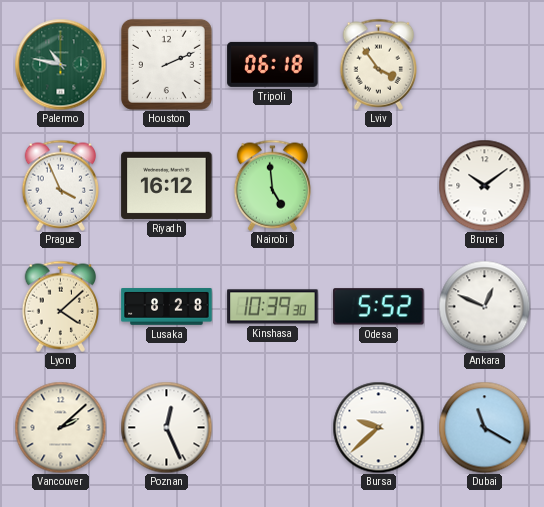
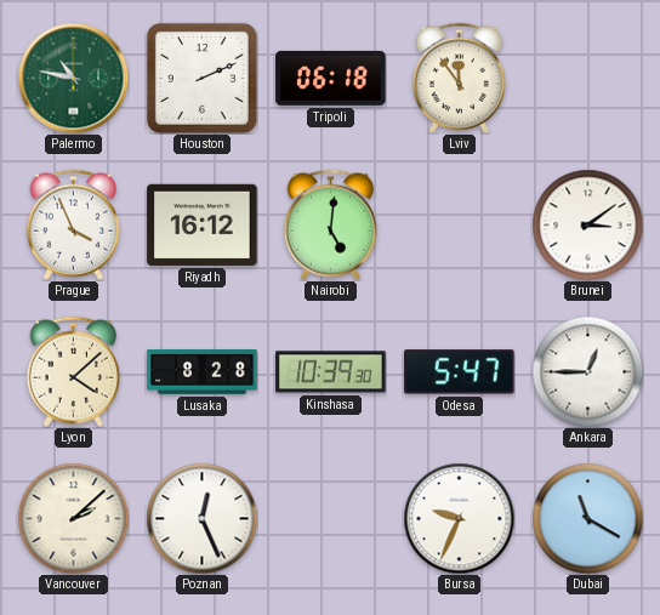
Lviv: 3:54 -> 11:54
Nairobi: 4:59 -> 5:01
Brunei: 10:09 -> 3:09
Odesa: 5:52 -> 5:47
Ankara: 12:49 -> 12:45
Bursa: 9:38 -> 9:34
